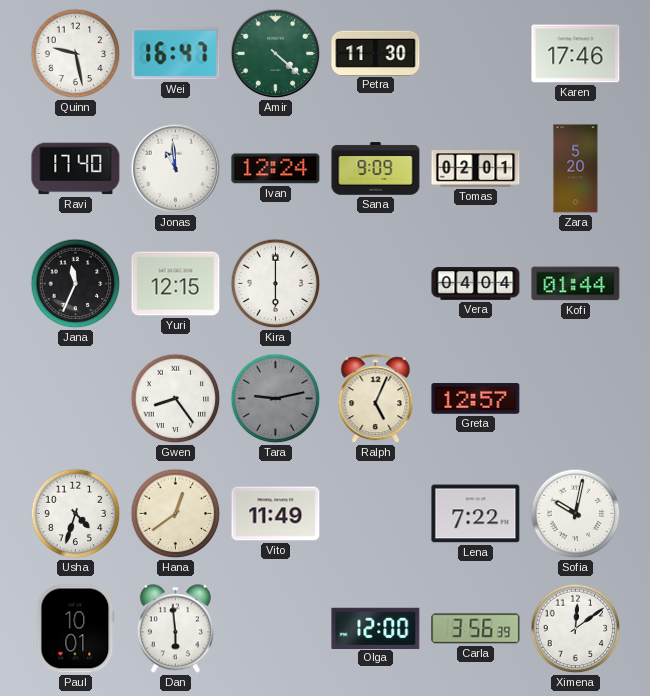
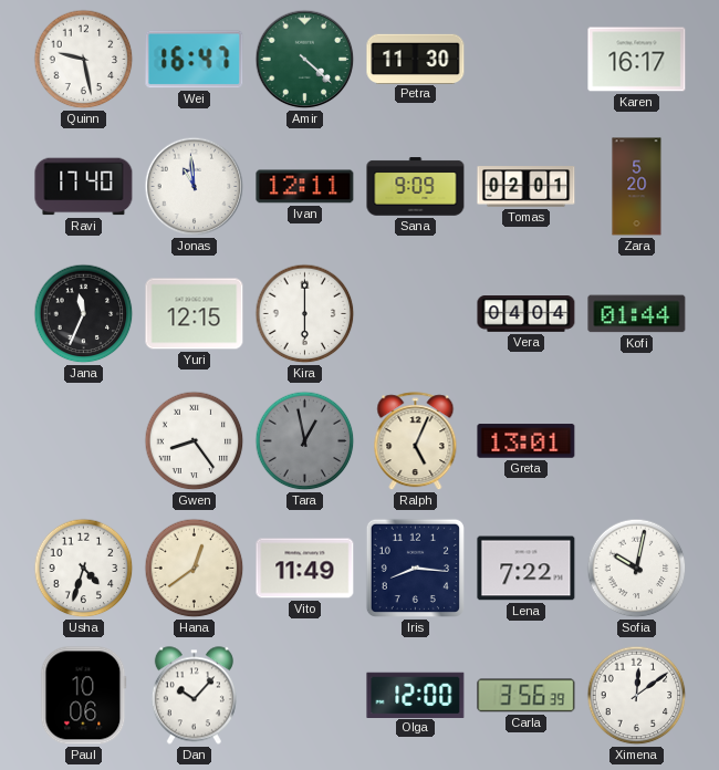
Karen: 17:46 -> 16:17
Ivan: 12:24 -> 12:11
Tara: 9:13 -> 12:58
Greta: 12:57 -> 13:01
Iris: none -> 8:16
Paul: 10:01 -> 10:06
Dan: 5:59 -> 10:07
